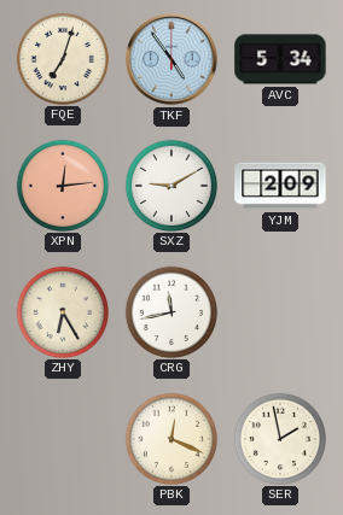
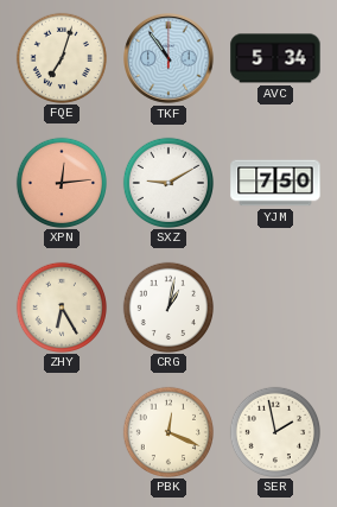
TKF: 4:54 -> 10:54
YJM: 2:09 -> 7:50
CRG: 11:43 -> 1:02
